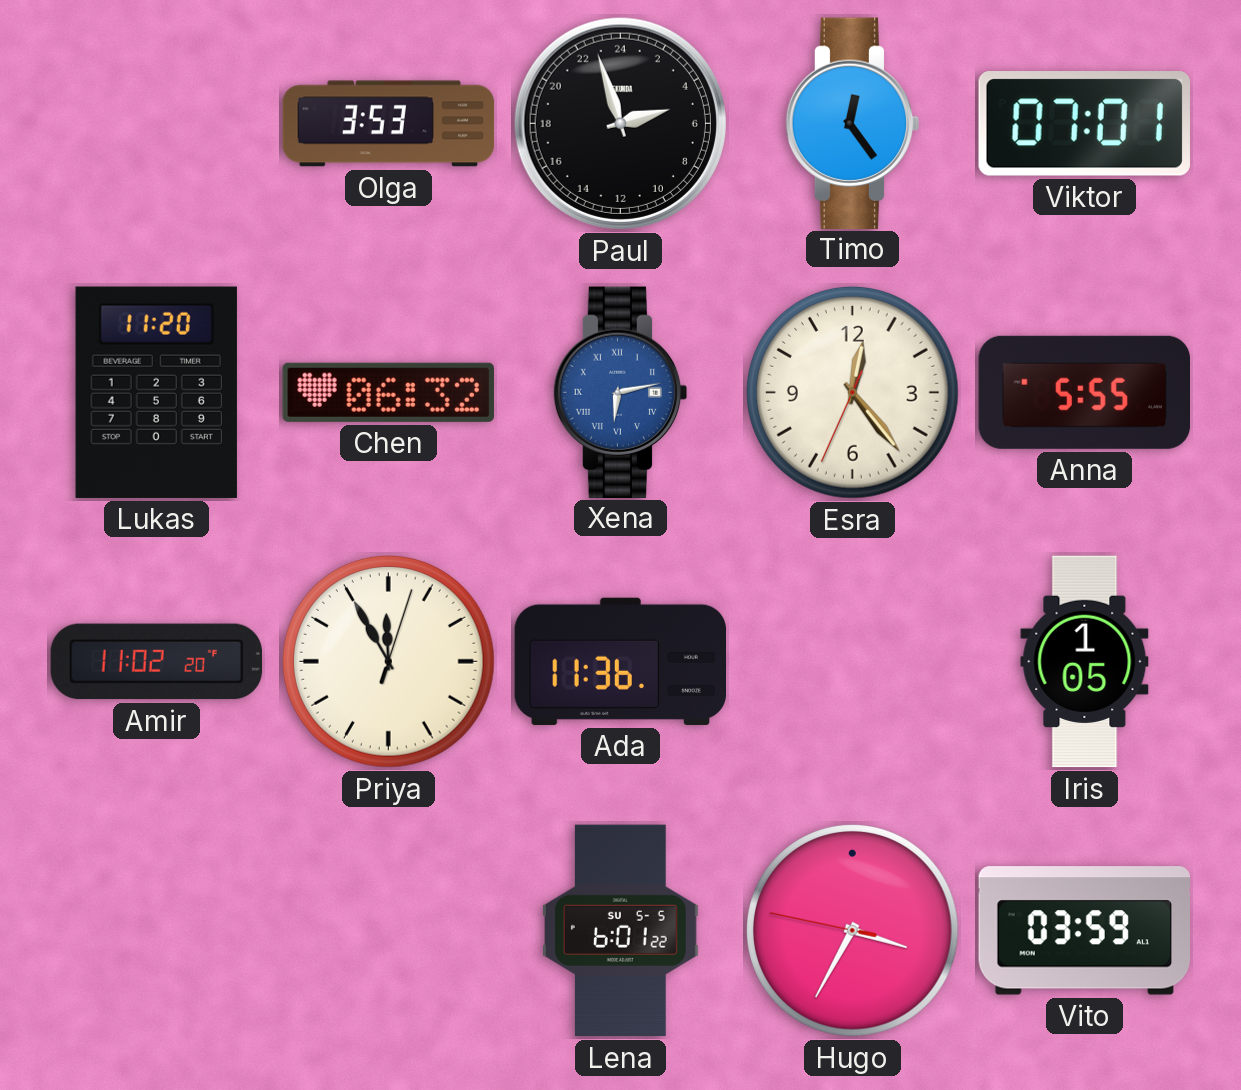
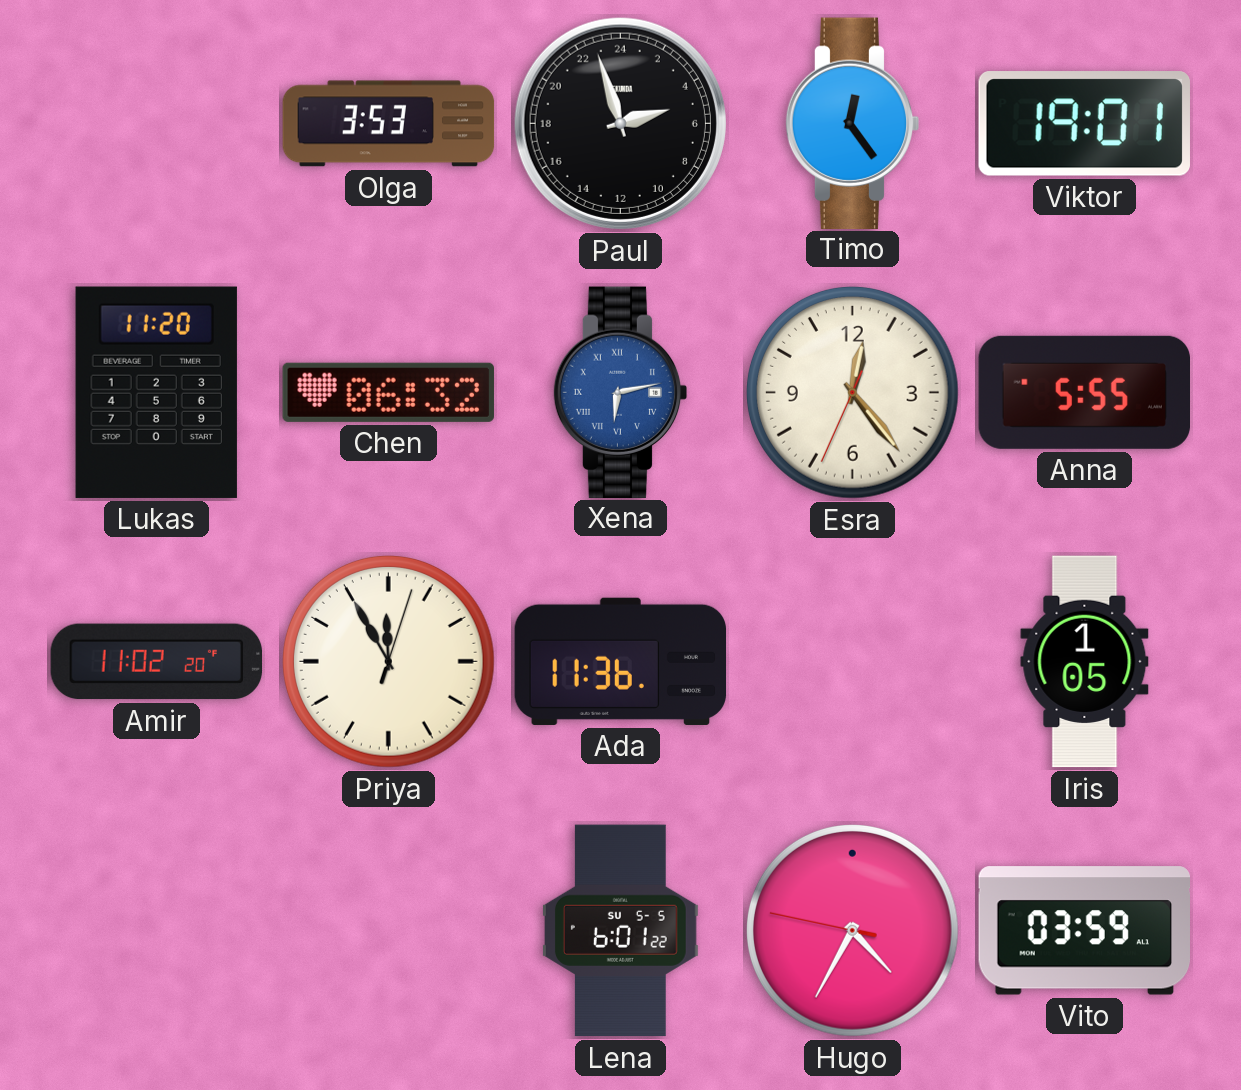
Viktor: 07:01 -> 19:01
Hugo: 3:34 -> 4:34
